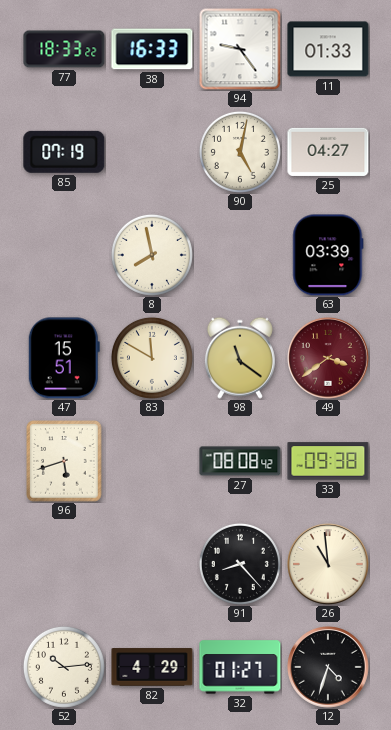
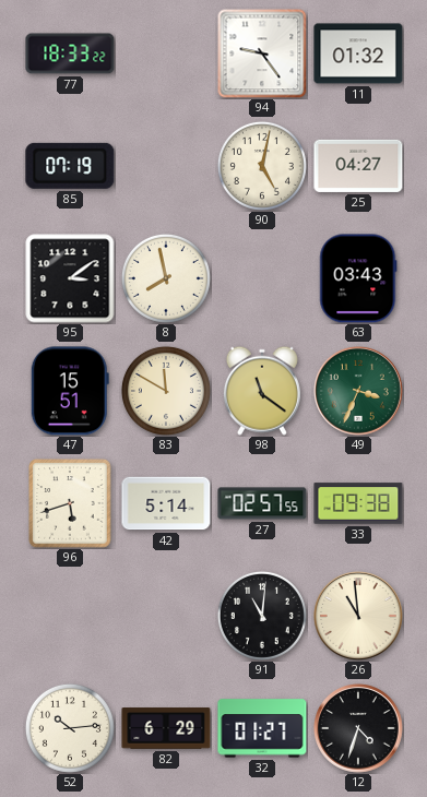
38: 16:33 -> none
11: 01:33 -> 01:32
95: none -> 3:09
63: 03:39 -> 03:43
49: 3:39 -> 3:34
49 dial: burgundy -> green
42: none -> 5:14
27: 08:08 -> 02:57
91: 8:23 -> 11:01
82: 4:29 -> 6:29
